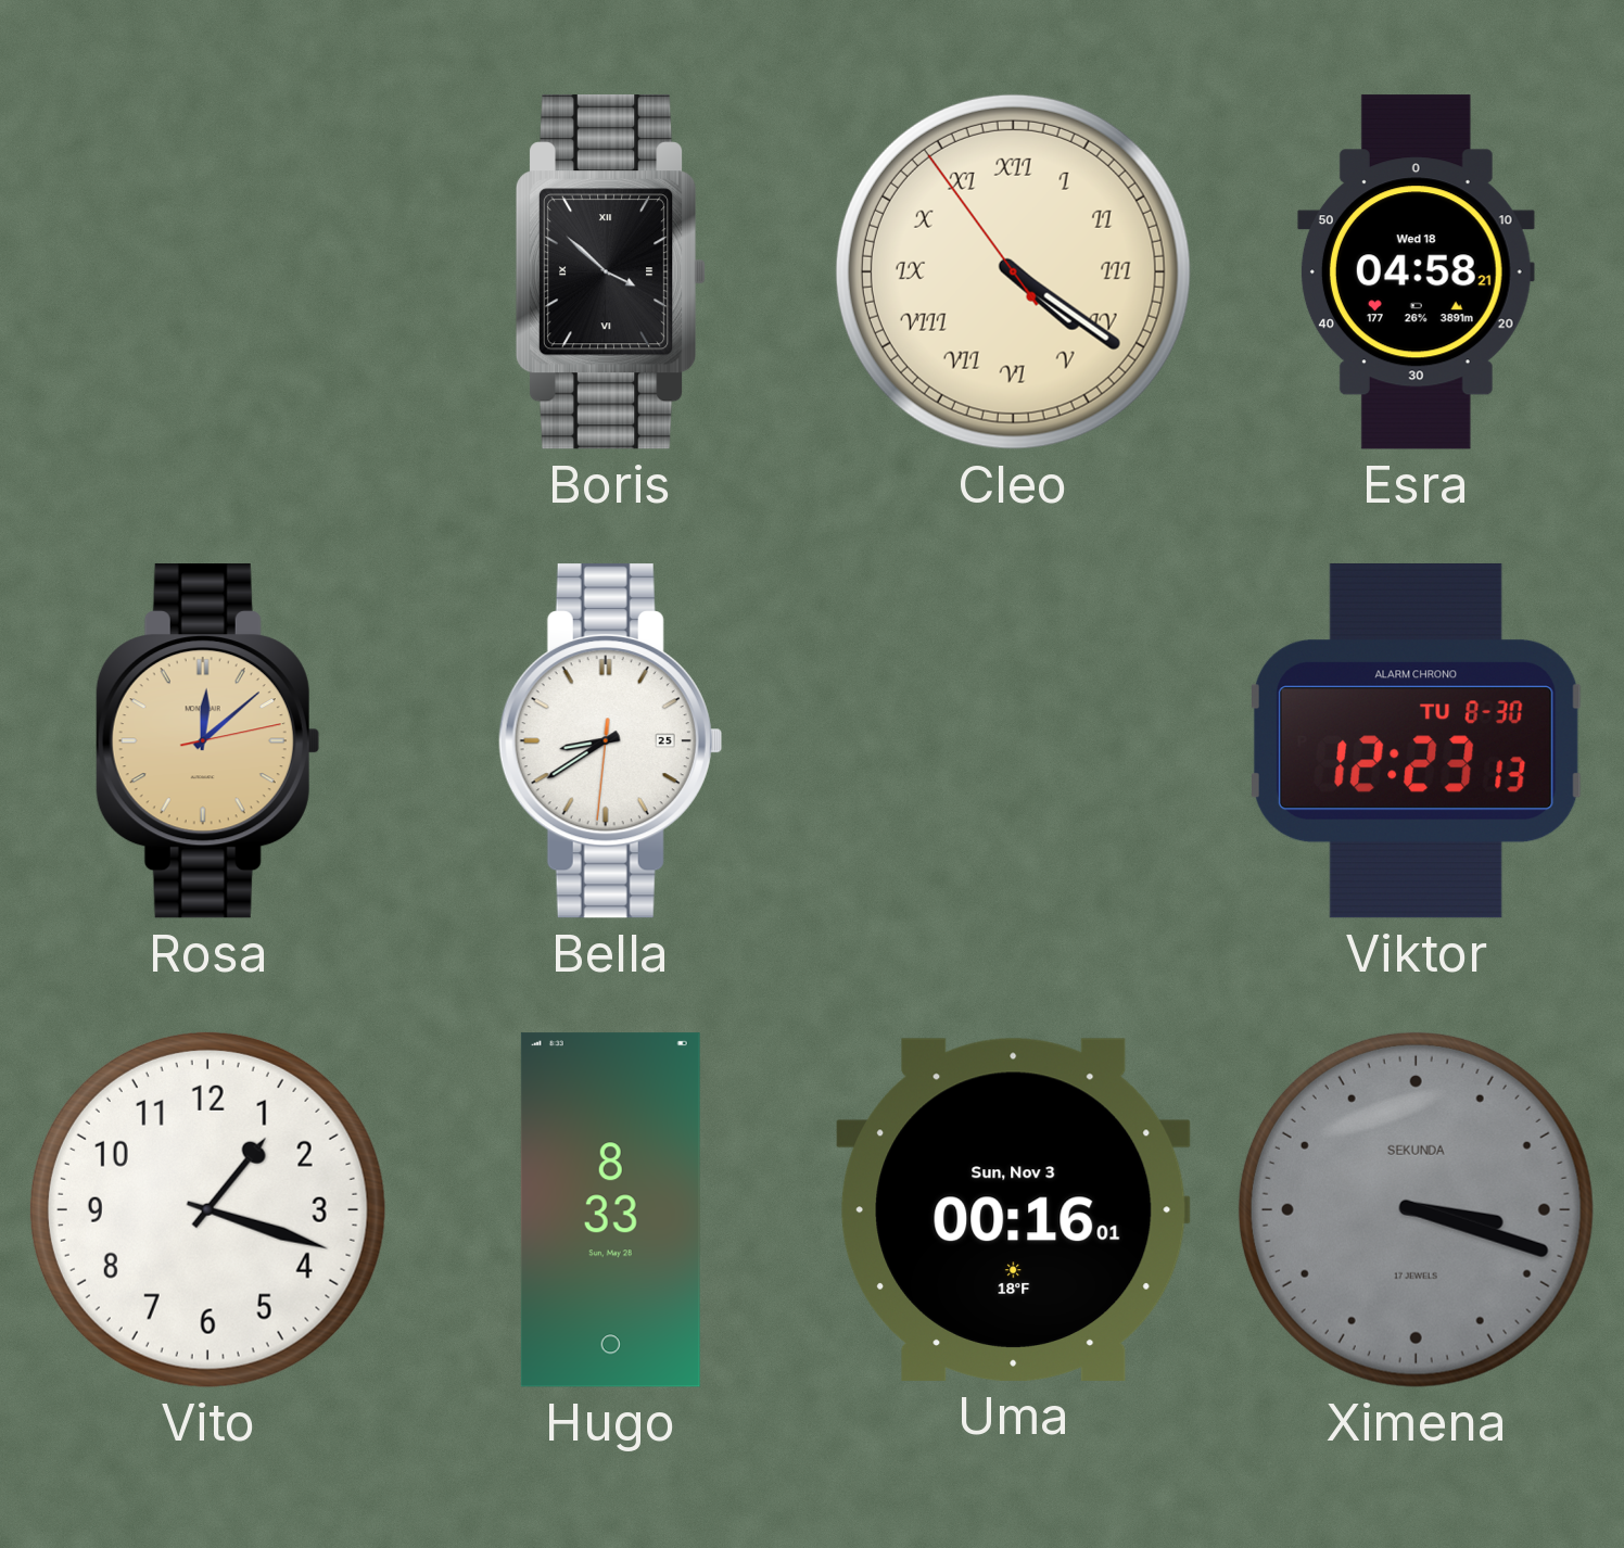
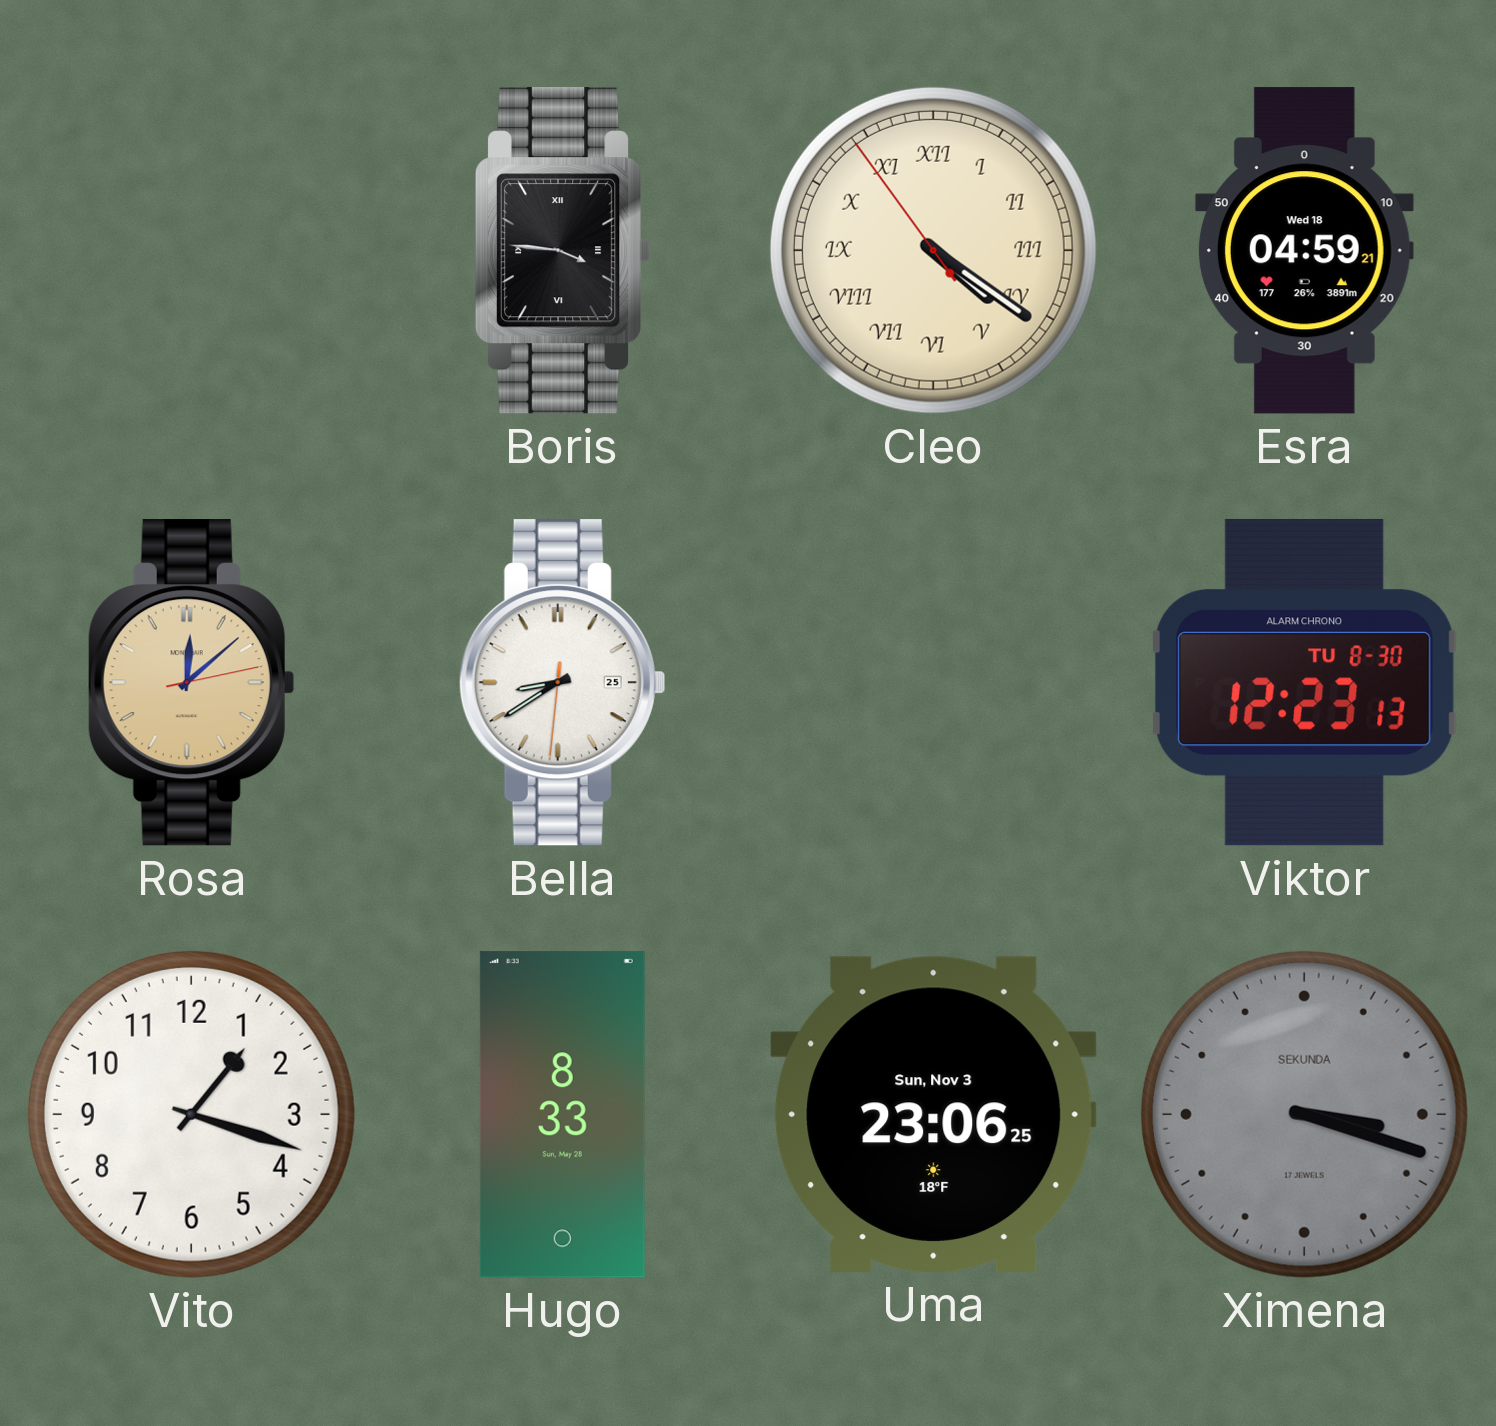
Boris: 3:52 -> 3:46
Esra: 04:58 -> 04:59
Uma: 00:16 -> 23:06
